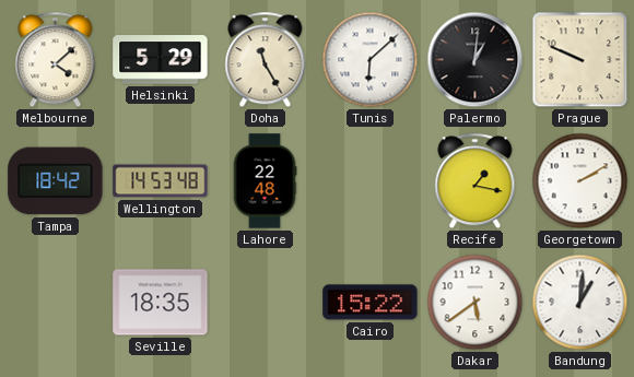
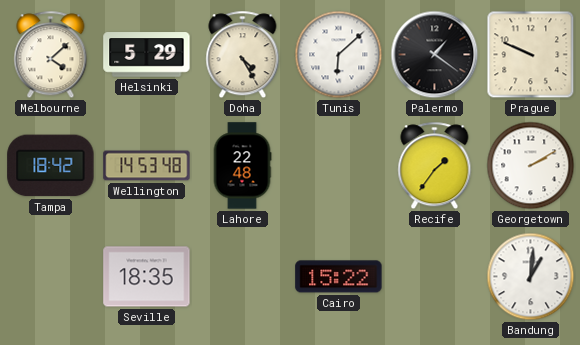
Doha: 11:25 -> 4:25
Palermo: 1:01 -> 1:21
Recife: 1:17 -> 1:36
Dakar: 5:39 -> none
